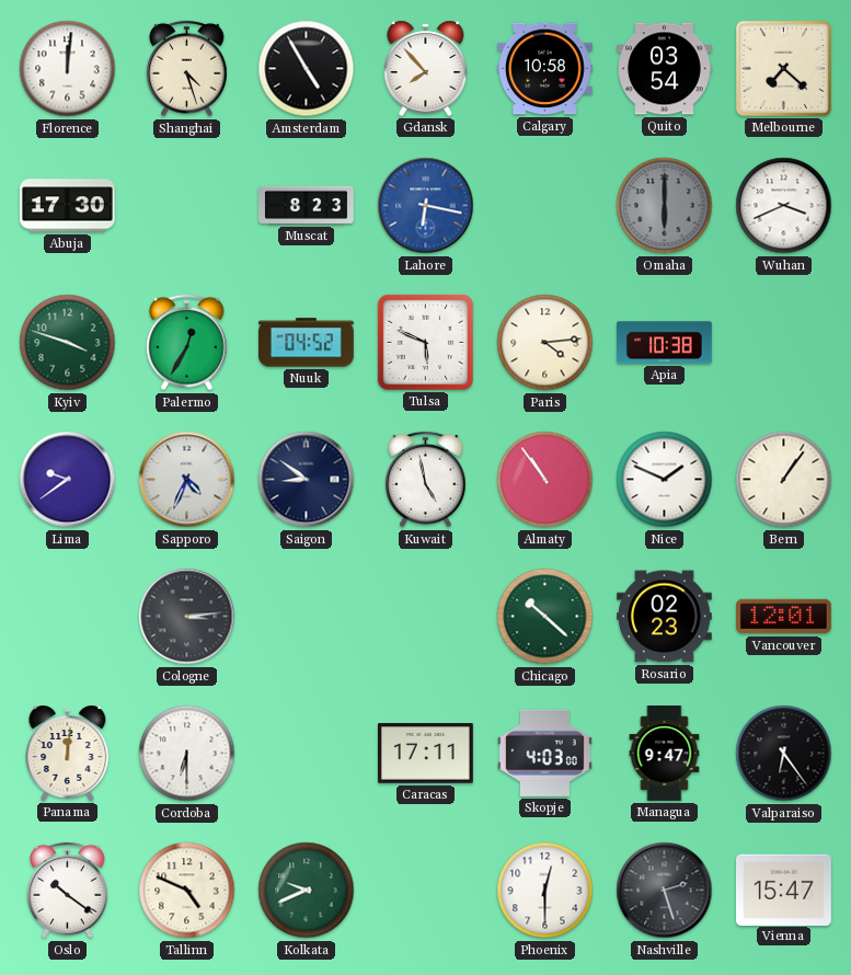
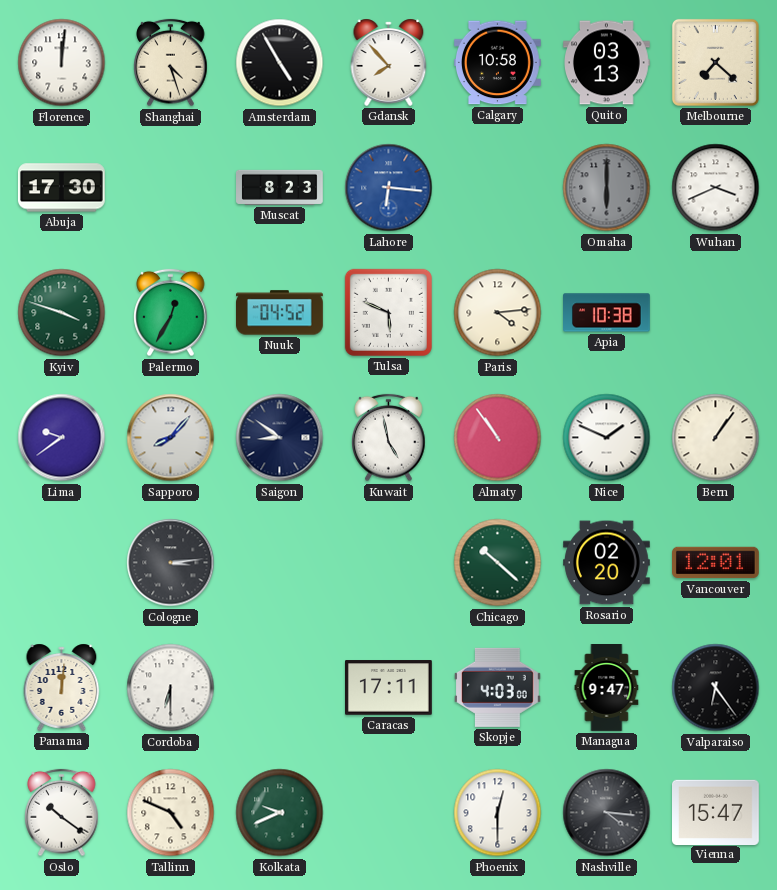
Quito: 03:54 -> 03:13
Lahore: 6:17 -> 6:16
Sapporo: 4:34 -> 8:07
Rosario: 02:23 -> 02:20
Nashville: 2:27 -> 4:16
